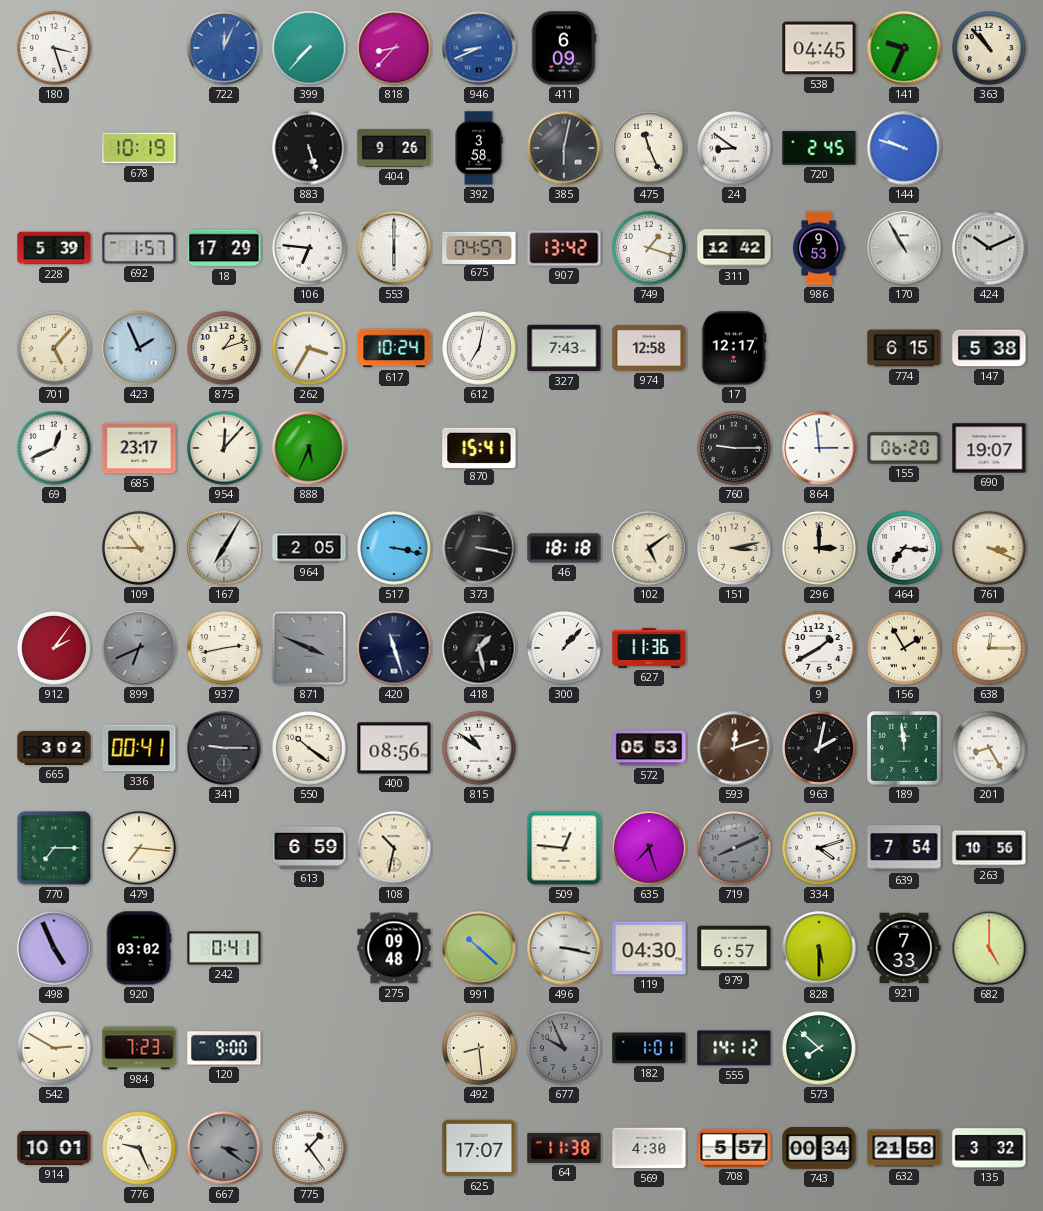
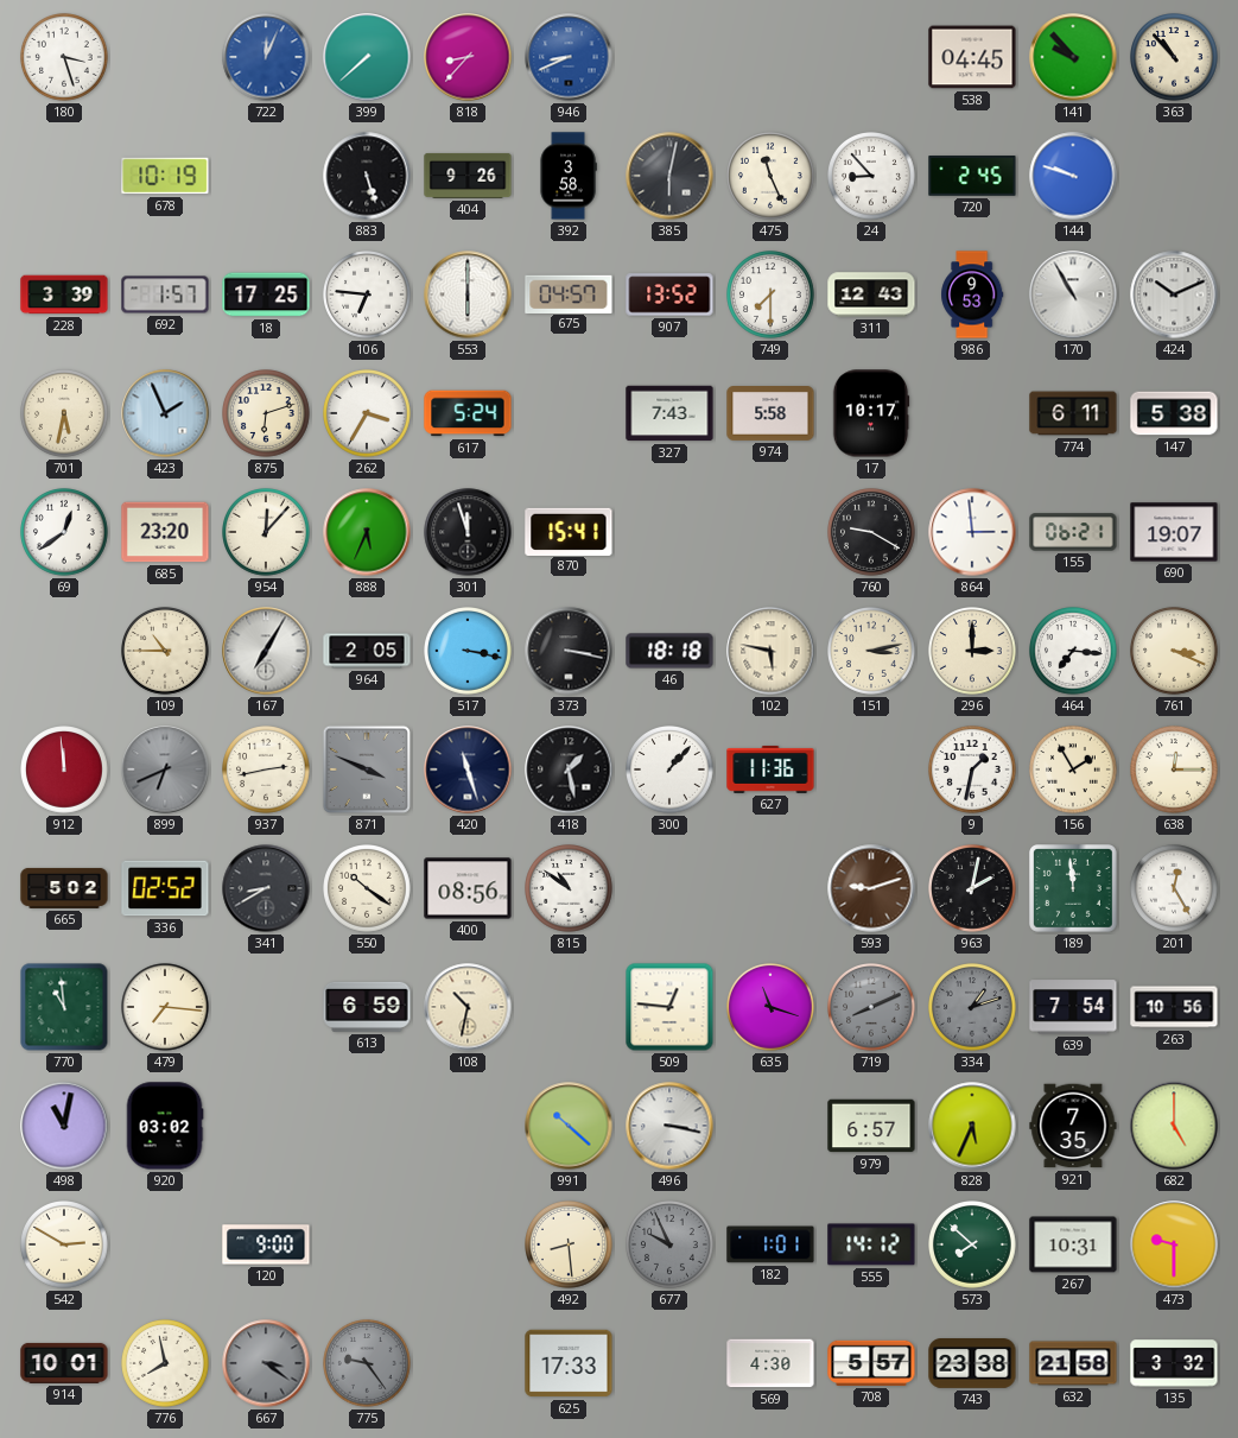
399: 7:37 -> 7:38
411: 6:09 -> none
141: 9:34 -> 9:53
24: 8:51 -> 8:53
228: 5:39 -> 3:39
18: 17:29 -> 17:25
907: 13:42 -> 13:52
749: 1:18 -> 7:30
311: 12:42 -> 12:43
701: 5:07 -> 5:32
875: 1:12 -> 6:12
617: 10:24 -> 5:24
612: 7:02 -> none
974: 12:58 -> 5:58
17: 12:17 -> 10:17
774: 6:15 -> 6:11
69: 12:41 -> 12:39
685: 23:17 -> 23:20
301: none -> 11:57
760: 9:15 -> 9:20
155: 06:20 -> 06:21
102: 5:09 -> 5:47
912: 2:06 -> 11:59
9: 1:40 -> 1:32
665: 3:02 -> 5:02
336: 00:41 -> 02:52
341: 9:15 -> 8:40
572: 05:53 -> none
593: 12:12 -> 9:12
201: 8:25 -> 12:25
770: 7:15 -> 10:59
635: 7:27 -> 11:18
334: 4:12 -> 1:12
334 dial: white -> grey
498: 4:56 -> 11:02
242: 0:41 -> none
275: 09:48 -> none
119: 04:30 -> none
828: 5:30 -> 5:34
921: 7:33 -> 7:35
984: 7:23 -> none
267: none -> 10:31
473: none -> 9:30
776: 9:26 -> 7:58
775: 1:24 -> 9:24
775 dial: white -> grey
625: 17:07 -> 17:33
64: 11:38 -> none
743: 00:34 -> 23:38
